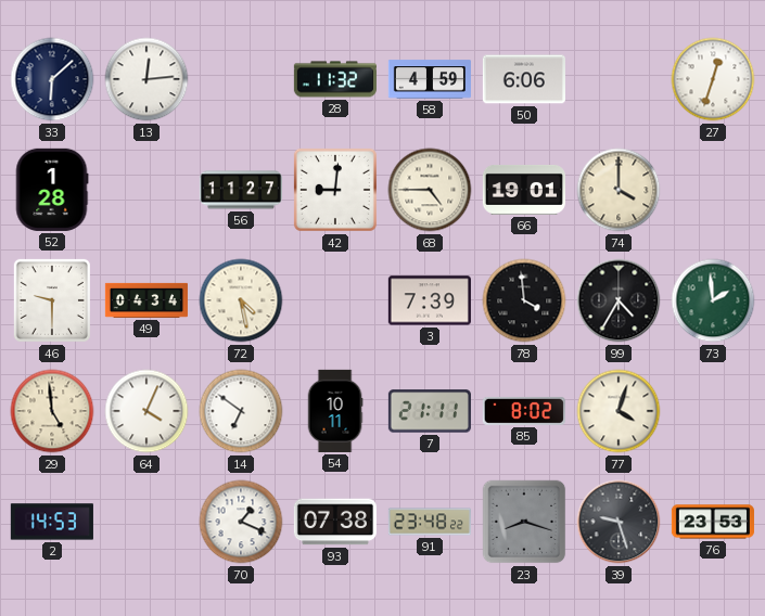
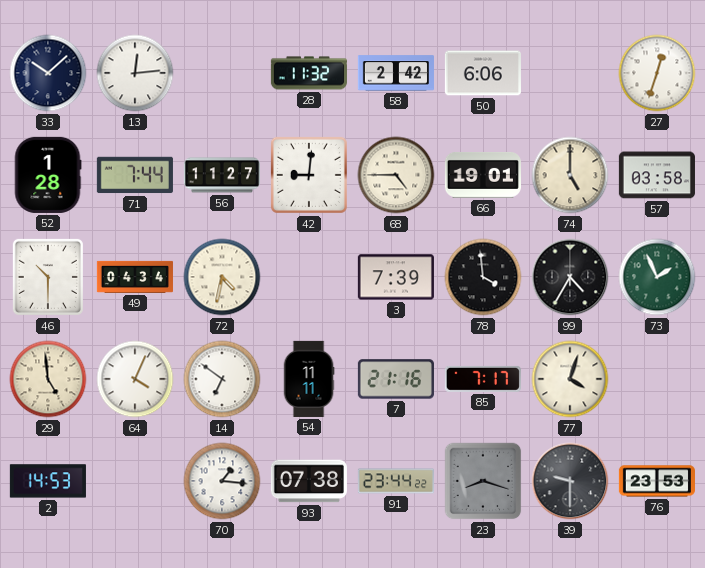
33: 6:08 -> 10:08
58: 4:59 -> 2:42
71: none -> 7:44
74: 4:00 -> 5:00
57: none -> 03:58
46: 9:30 -> 10:30
72: 4:28 -> 4:32
73: 1:59 -> 1:56
54: 10:11 -> 11:11
7: 21:11 -> 21:16
85: 8:02 -> 7:17
70: 1:19 -> 1:16
91: 23:48 -> 23:44
39: 9:27 -> 9:30
